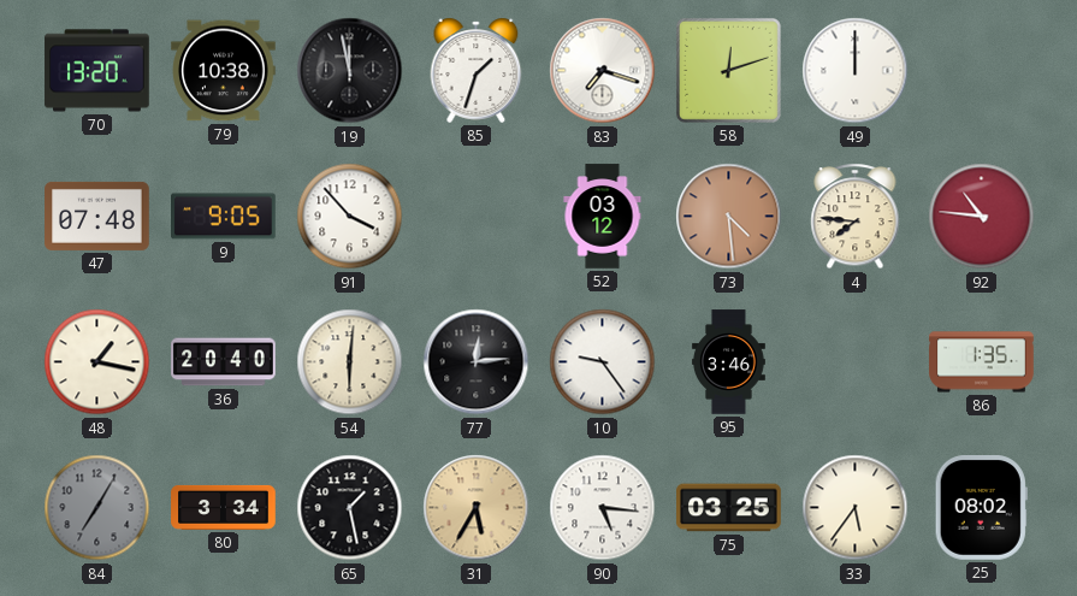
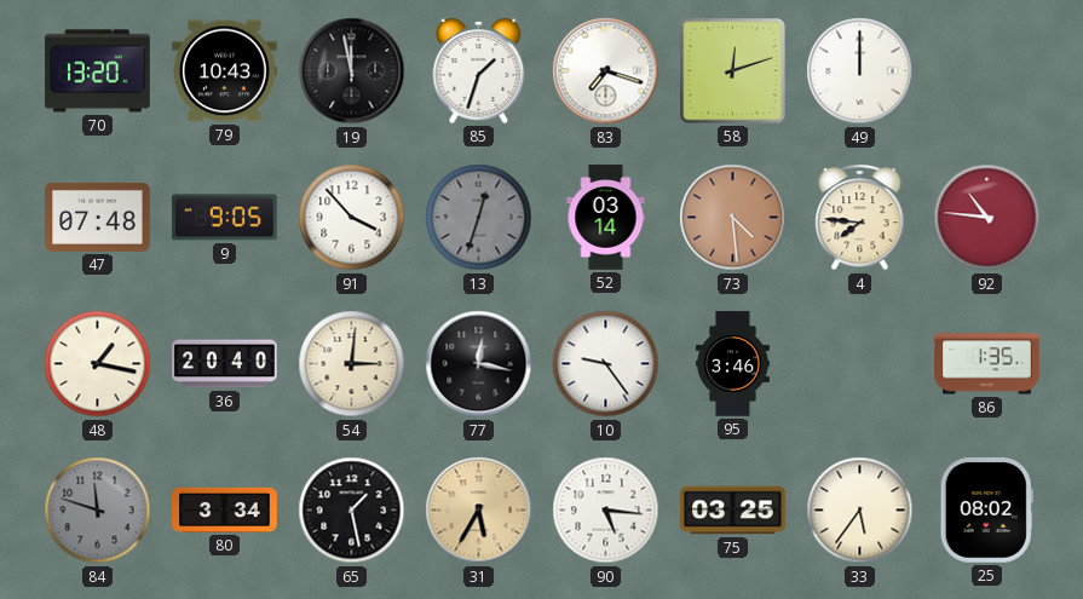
79: 10:38 -> 10:43
13: none -> 12:33
52: 03:12 -> 03:14
54: 6:01 -> 3:01
77: 12:14 -> 12:17
84: 7:05 -> 11:48
